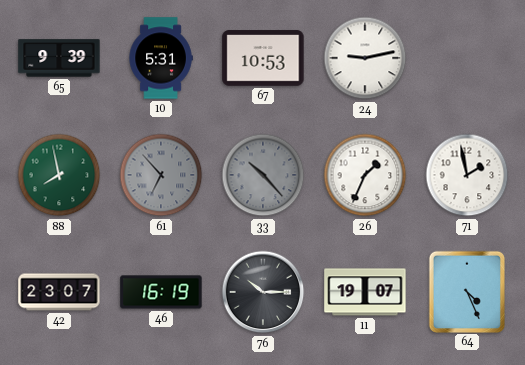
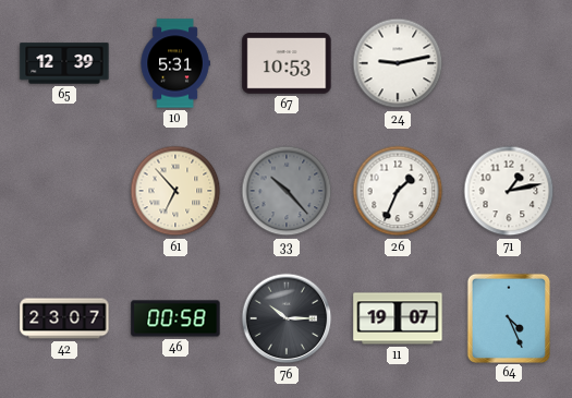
65: 9:39 -> 12:39
88: 7:58 -> none
61 dial: grey -> cream
71: 1:58 -> 1:13
46: 16:19 -> 00:58
